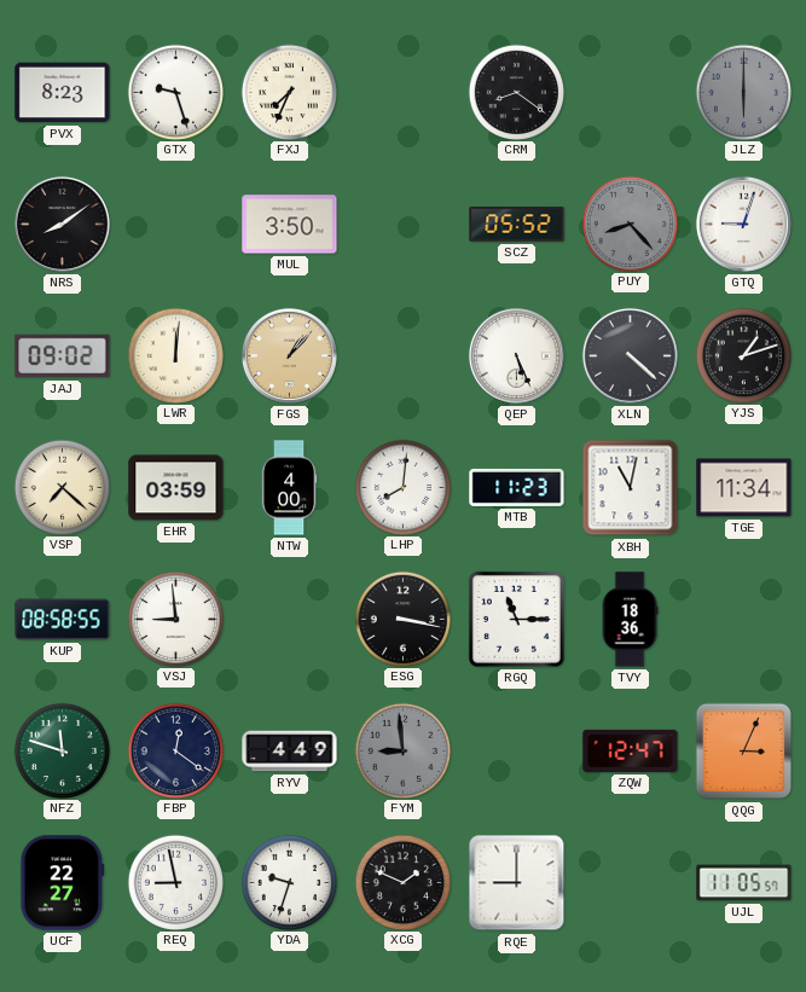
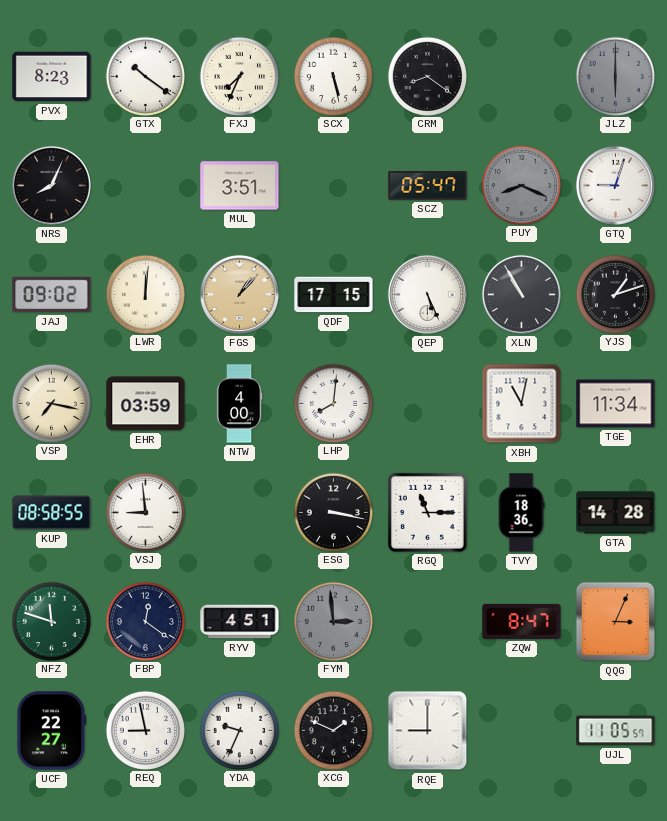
GTX: 9:27 -> 10:21
SCX: none -> 5:28
NRS: 8:09 -> 8:04
MUL: 3:50 -> 3:51
SCZ: 05:52 -> 05:47
PUY: 8:23 -> 8:19
QDF: none -> 17:15
XLN: 4:22 -> 10:55
VSP: 7:22 -> 7:17
MTB: 11:23 -> none
GTA: none -> 14:28
RYV: 4:49 -> 4:51
FYM: 8:59 -> 2:59
ZQW: 12:47 -> 8:47
YDA: 9:33 -> 9:34
